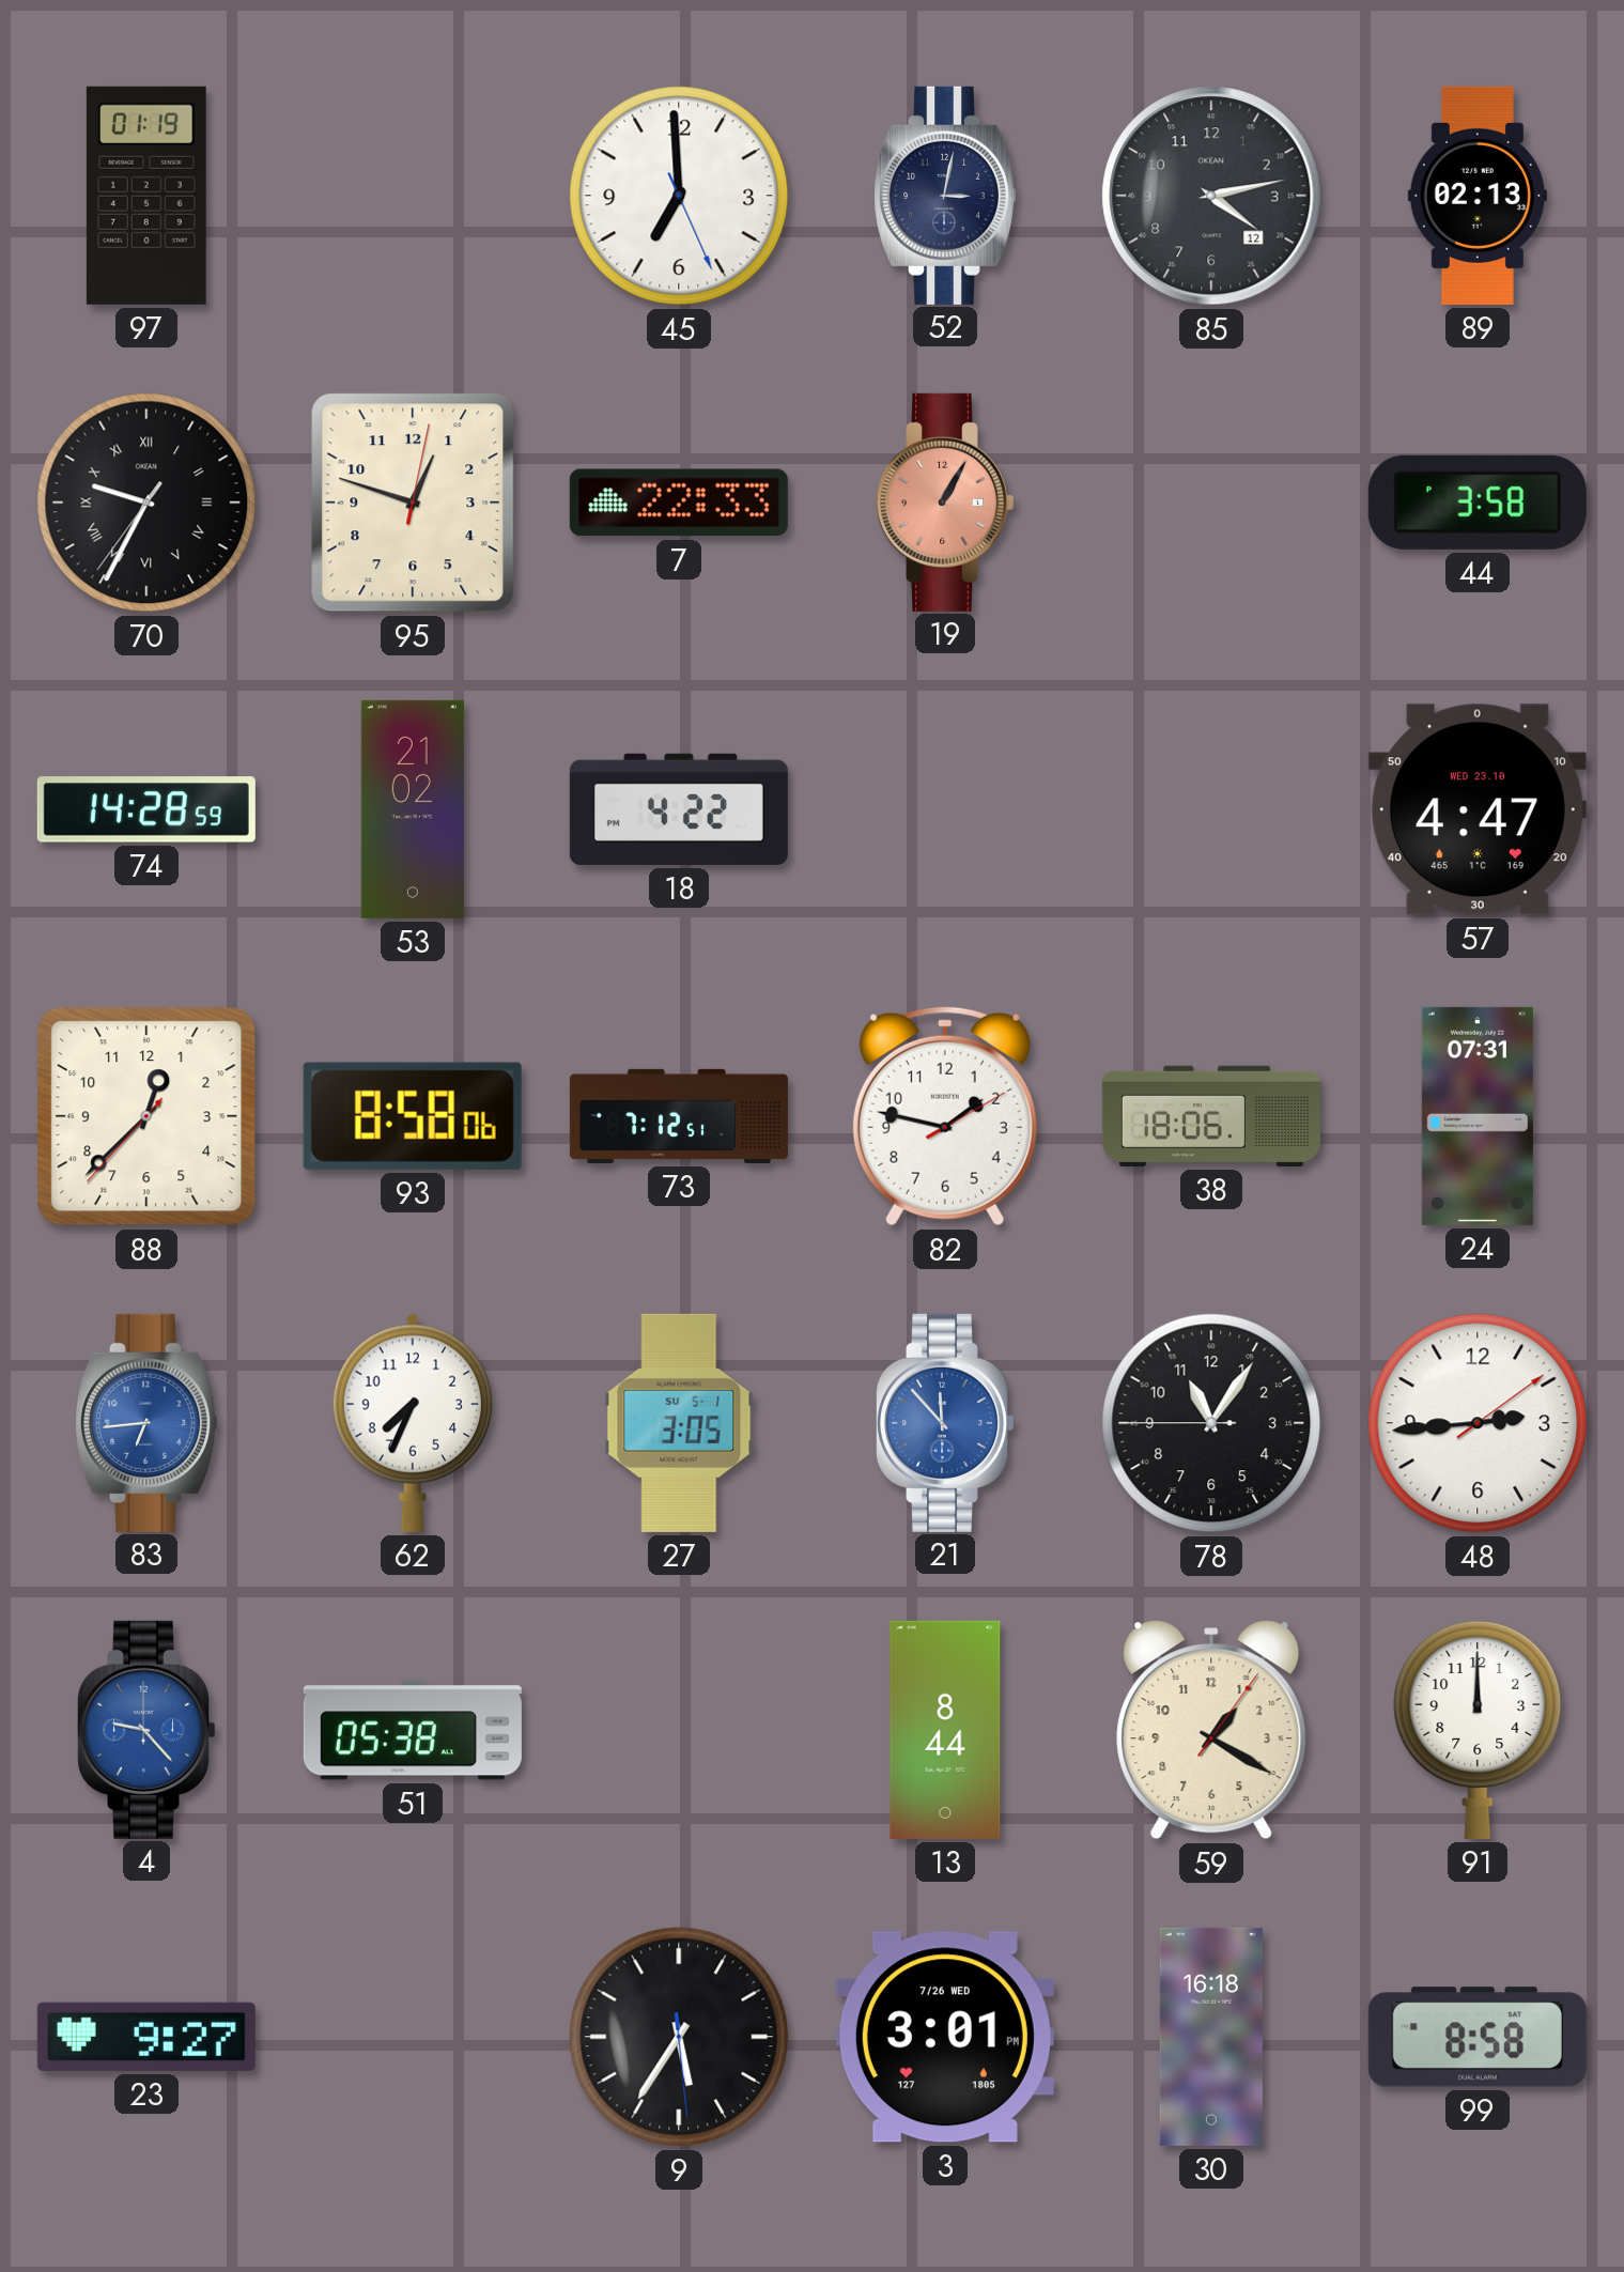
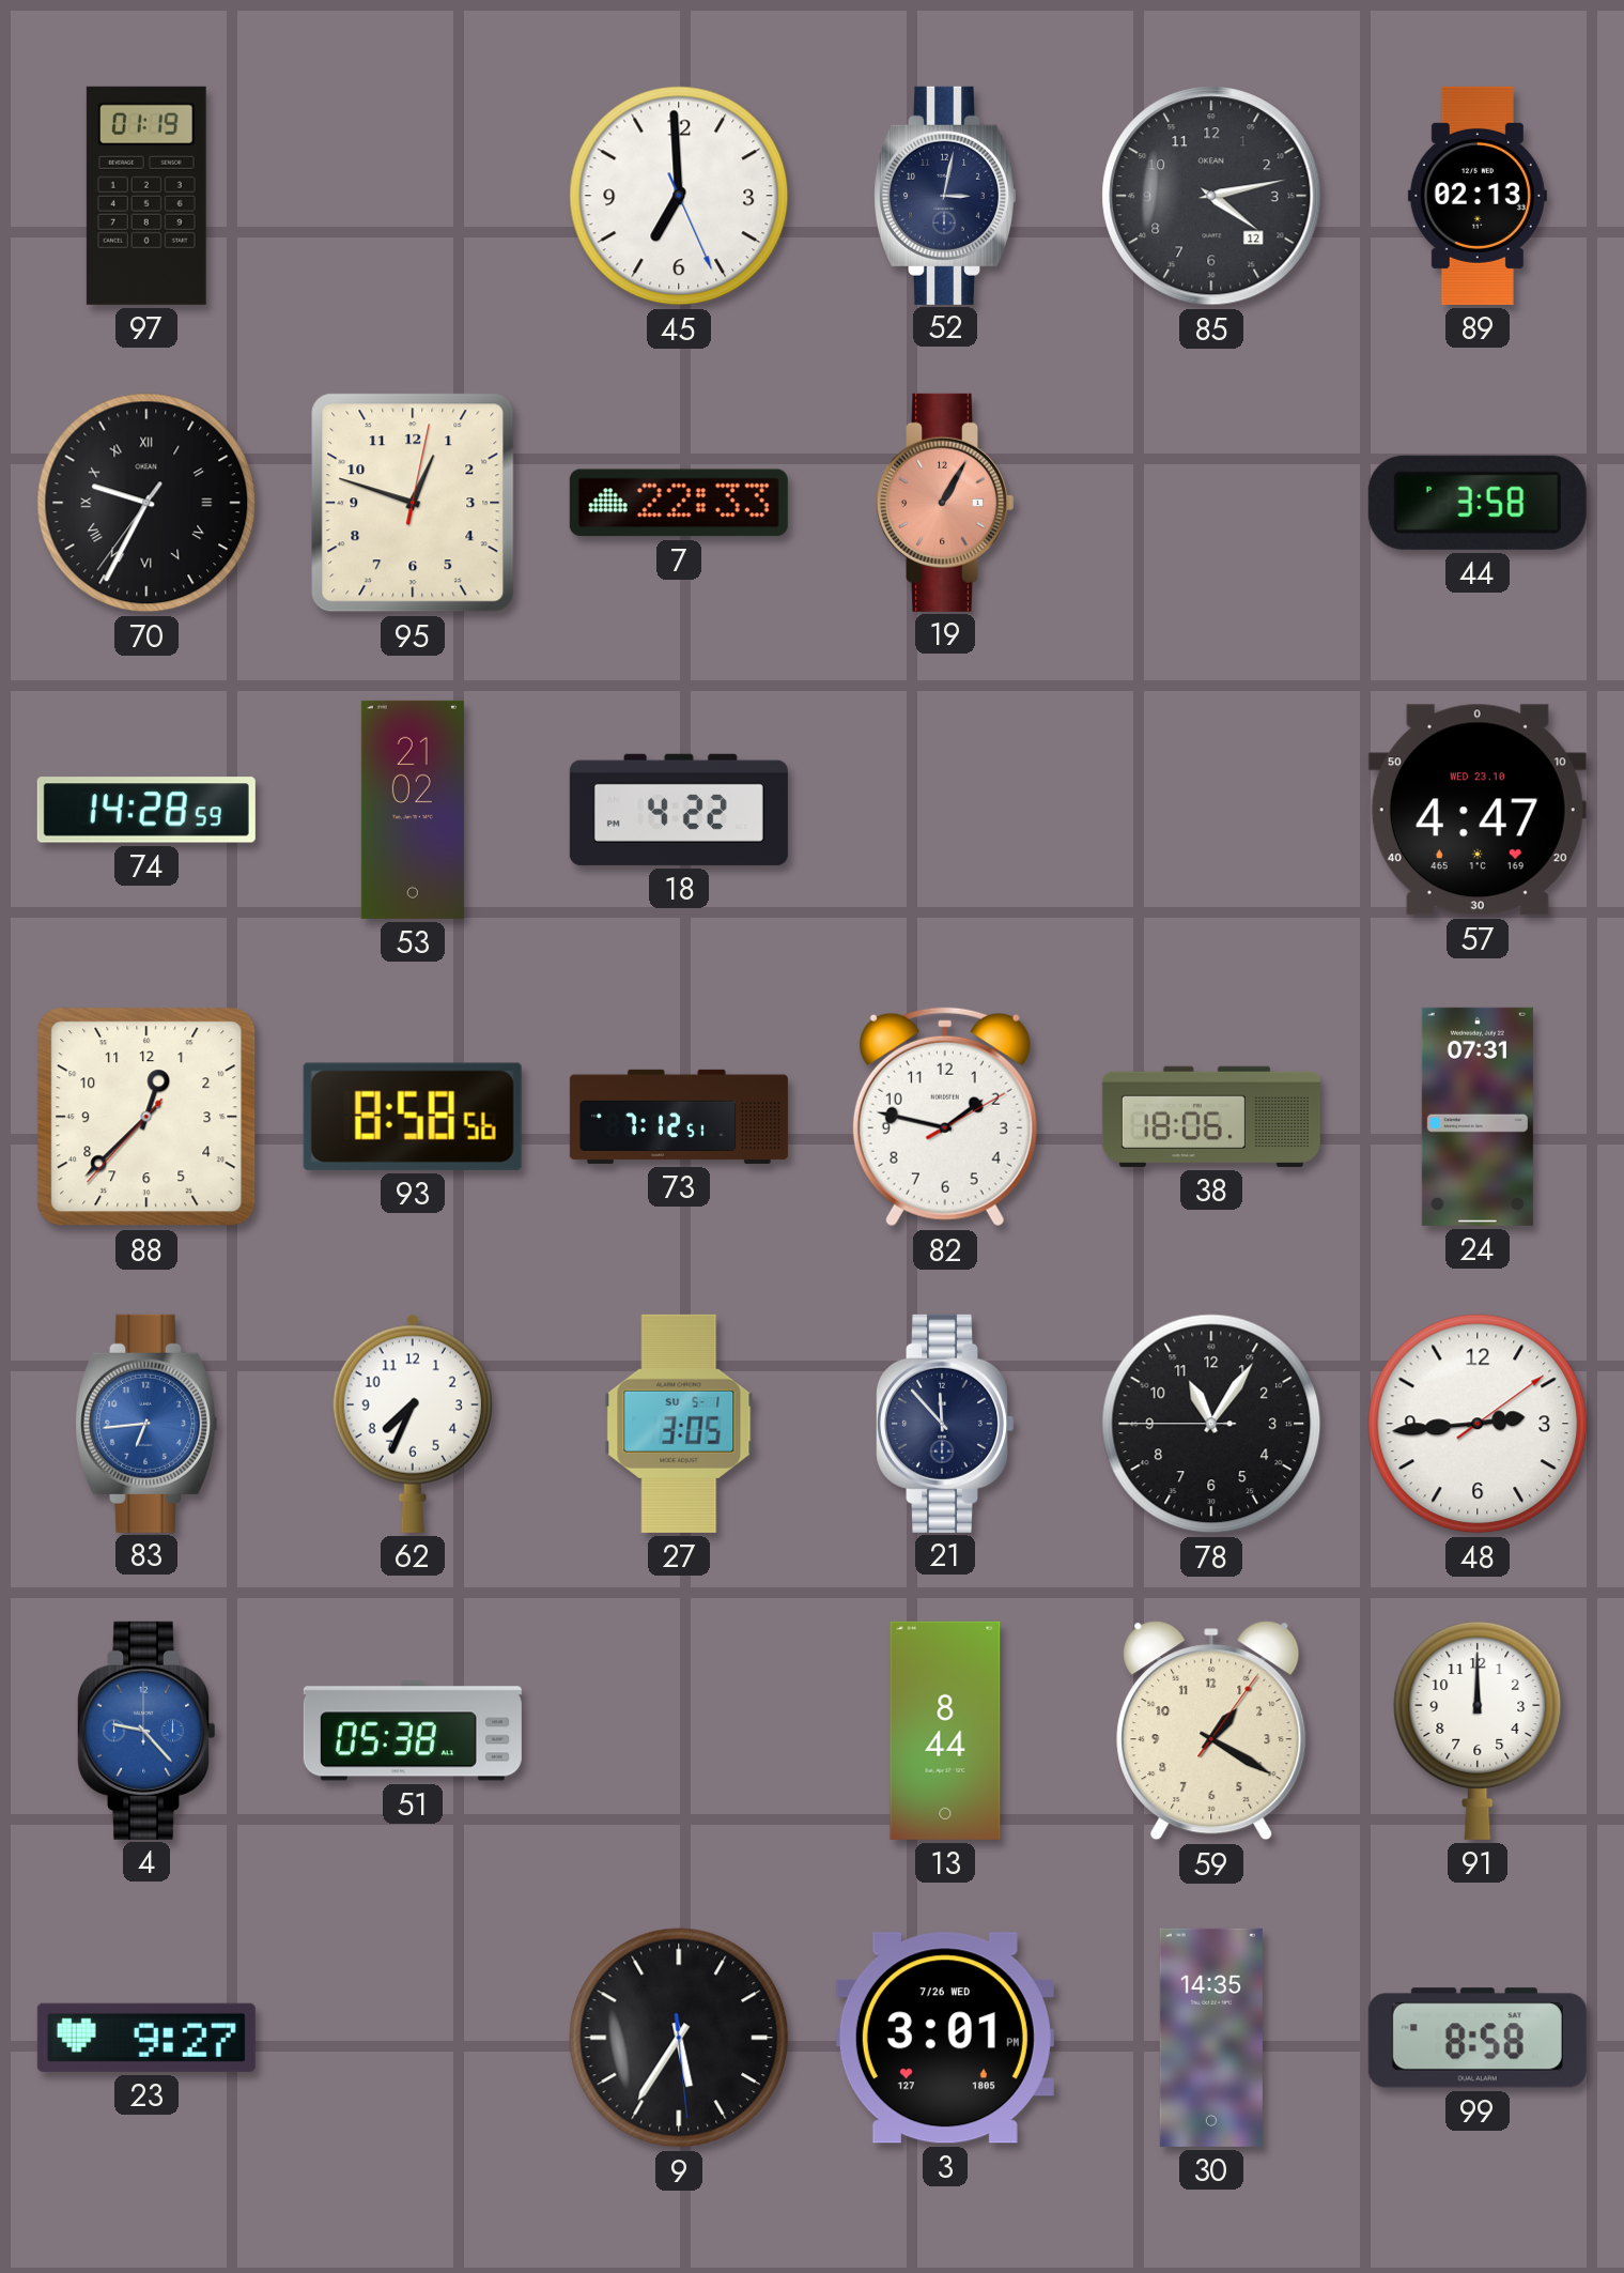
93: 8:58:06 -> 8:58:56
21 dial: blue -> navy
30: 16:18 -> 14:35
